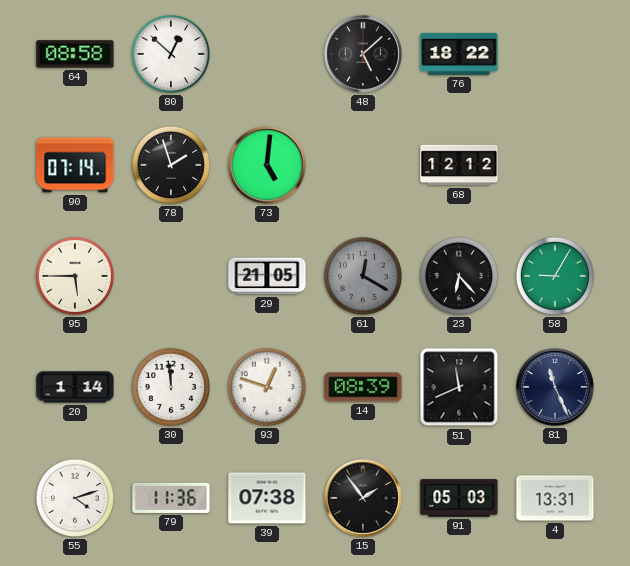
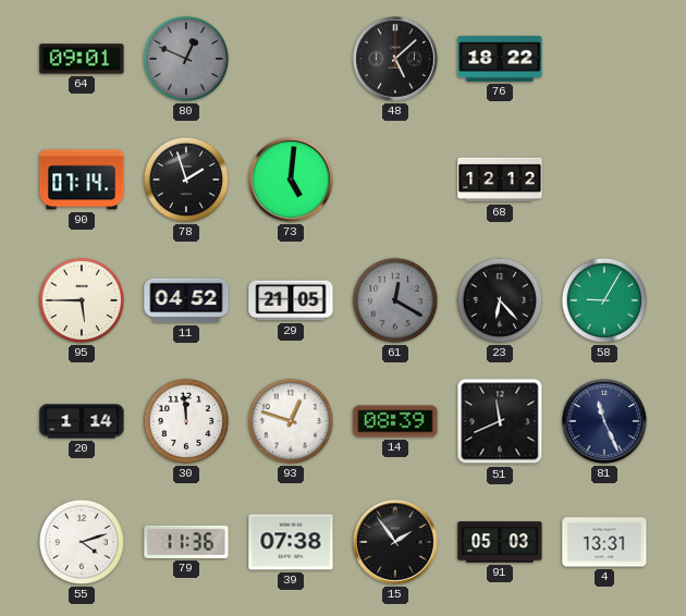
64: 08:58 -> 09:01
80: 12:52 -> 12:49
80 dial: white -> grey
11: none -> 04:52
